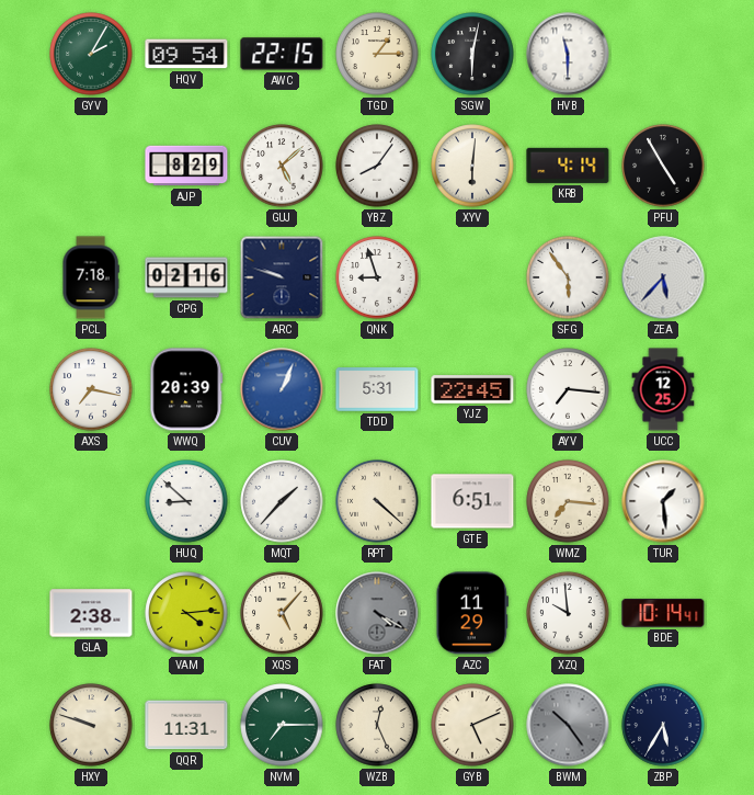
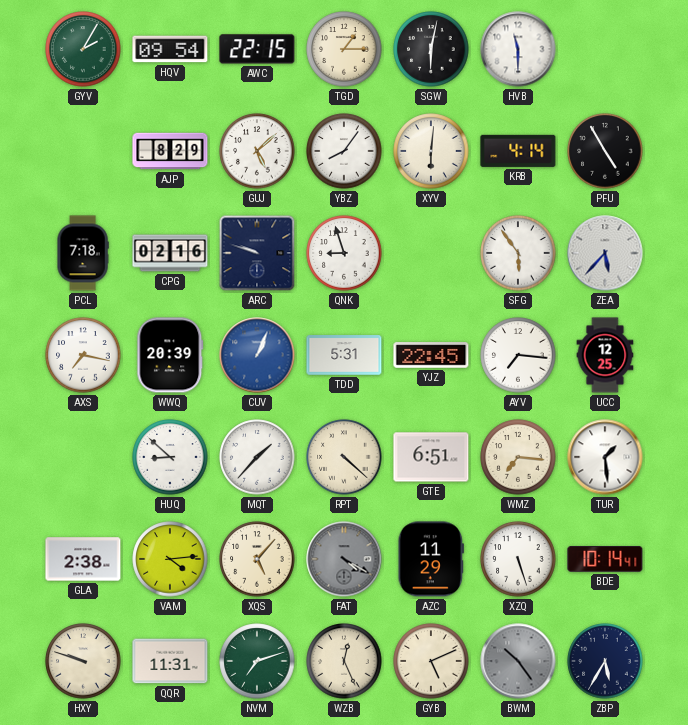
XZQ: 9:59 -> 5:27
NVM: 7:15 -> 7:12
